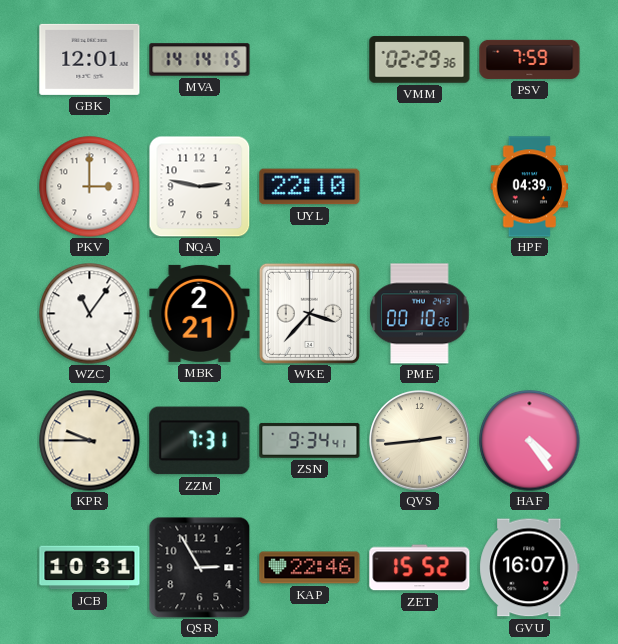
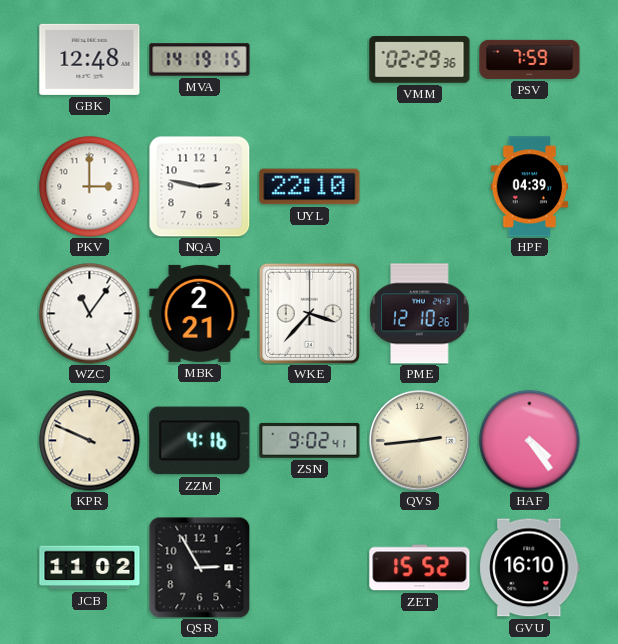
GBK: 12:01 -> 12:48
MVA: 14:14 -> 14:19
PME: 00:10 -> 12:10
KPR: 9:45 -> 9:49
ZZM: 7:31 -> 4:16
ZSN: 9:34 -> 9:02
JCB: 10:31 -> 11:02
KAP: 22:46 -> none
GVU: 16:07 -> 16:10
